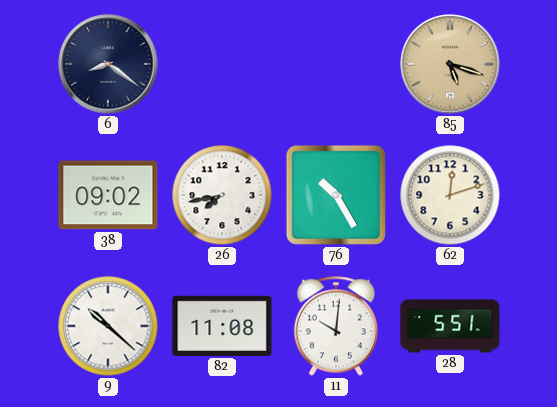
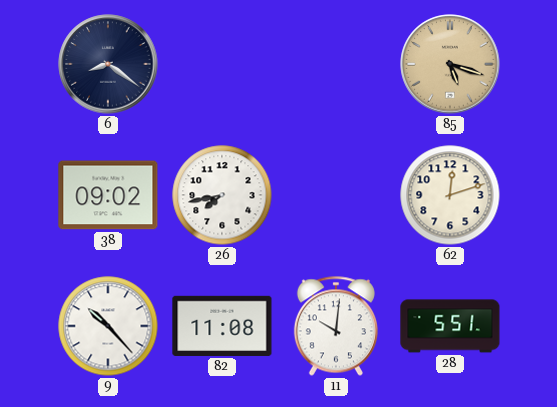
76: 10:25 -> none
9: 10:22 -> 10:23
